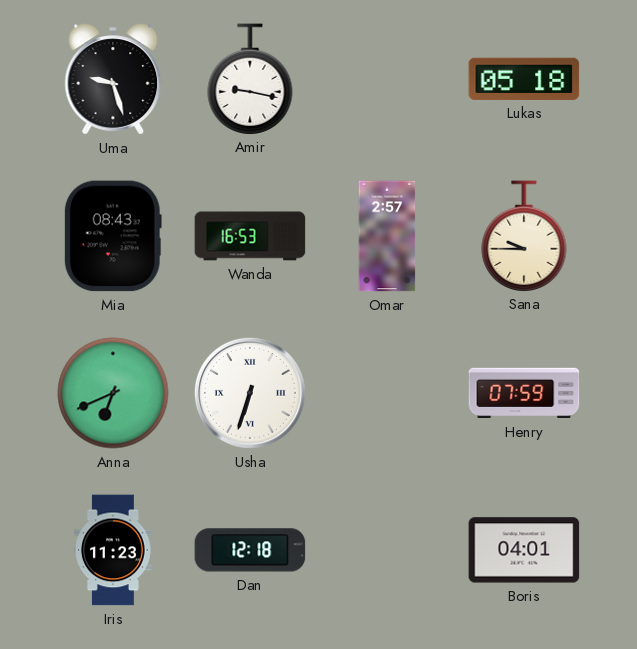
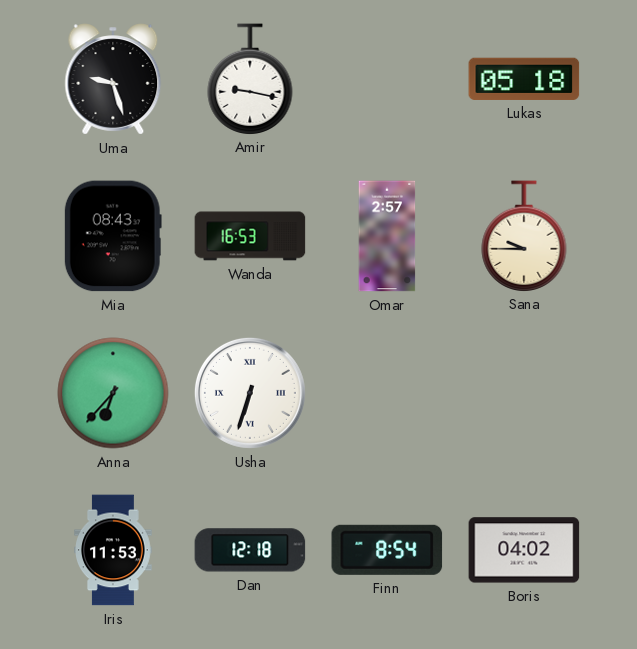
Anna: 6:41 -> 6:37
Henry: 07:59 -> none
Iris: 11:23 -> 11:53
Finn: none -> 8:54
Boris: 04:01 -> 04:02
